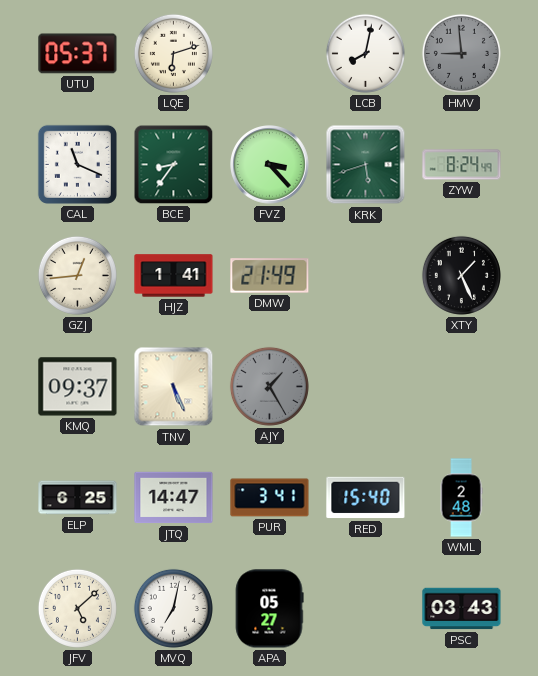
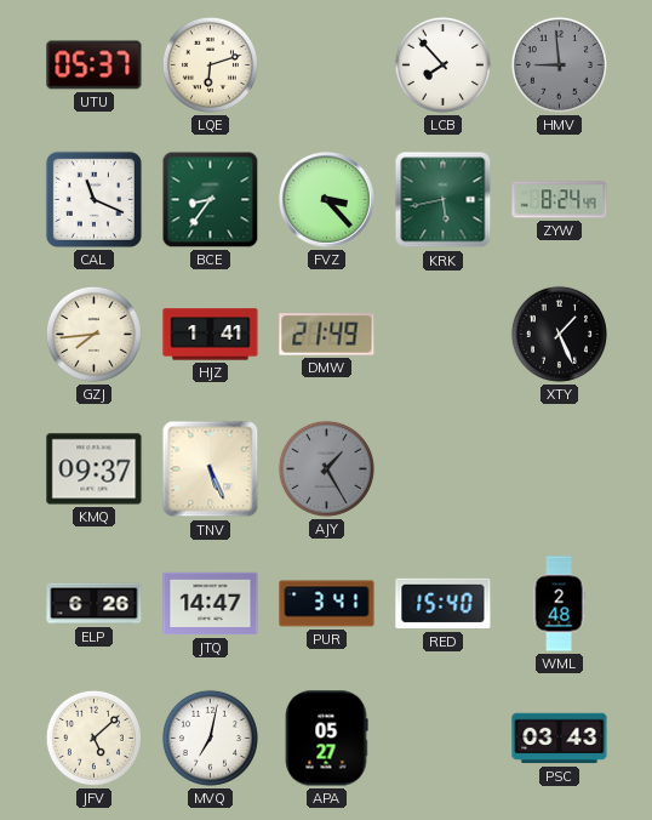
LCB: 8:02 -> 7:53
KRK: 5:42 -> 5:43
GZJ: 12:44 -> 7:44
ELP: 6:25 -> 6:26
